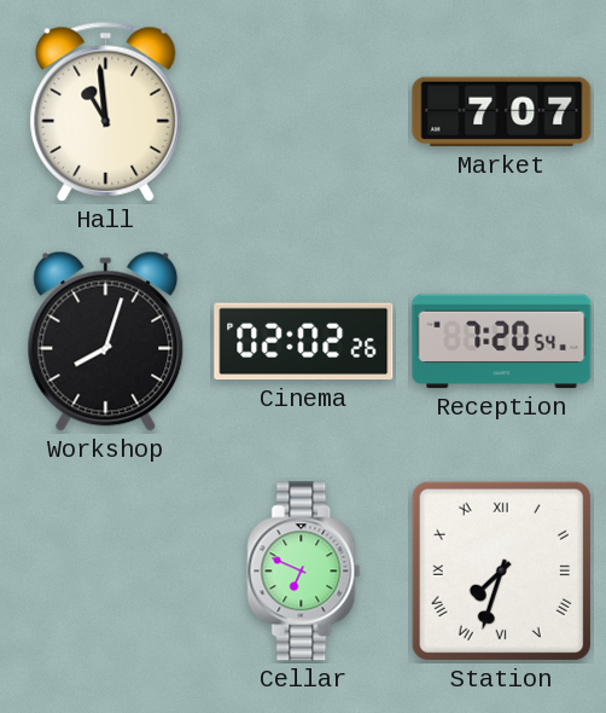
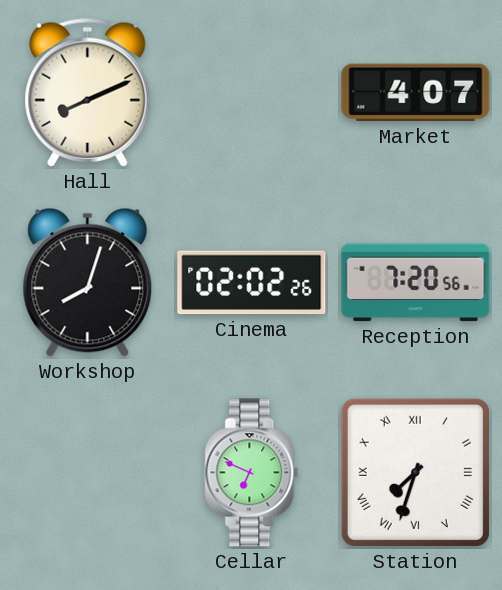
Hall: 10:59 -> 8:11
Market: 7:07 -> 4:07
Reception: 7:20:54 -> 7:20:56
